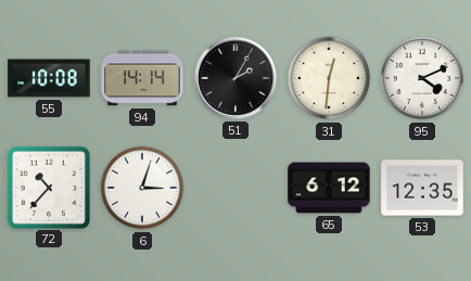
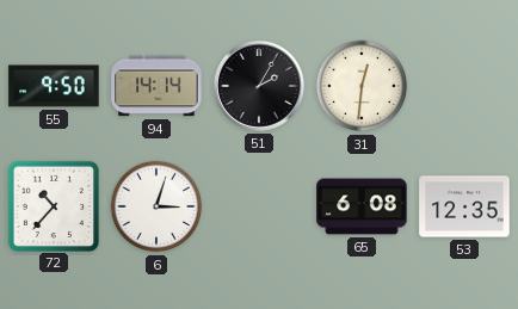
55: 10:08 -> 9:50
95: 4:11 -> none
65: 6:12 -> 6:08
